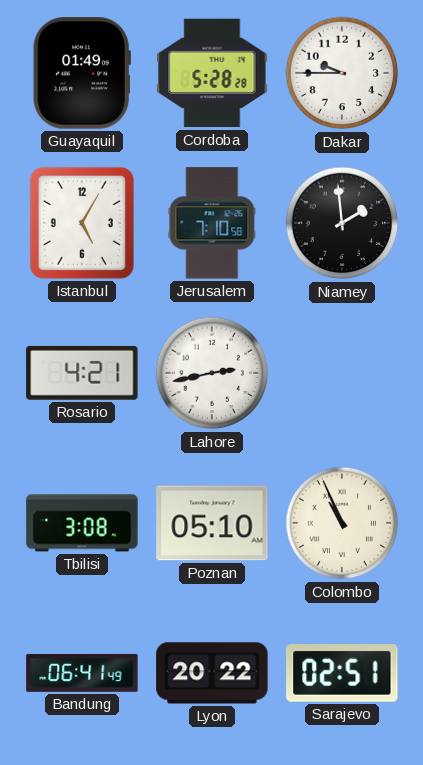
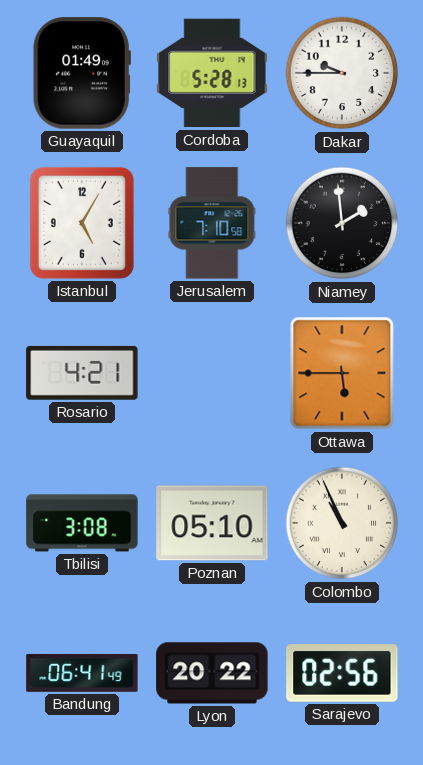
Cordoba: 5:28:28 -> 5:28:13
Lahore: 2:43 -> none
Ottawa: none -> 5:45
Sarajevo: 02:51 -> 02:56
